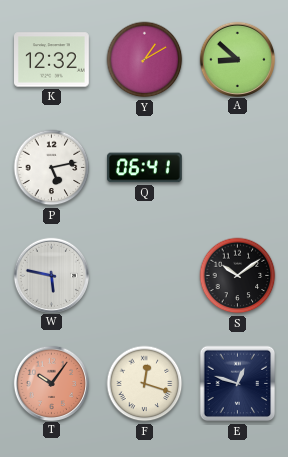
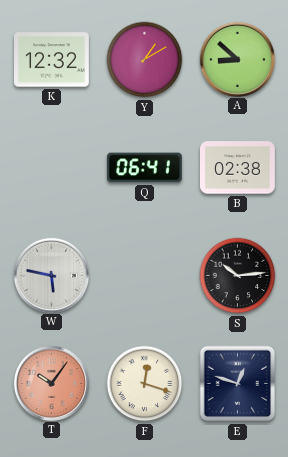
P: 5:13 -> none
B: none -> 02:38
S: 10:09 -> 10:14
